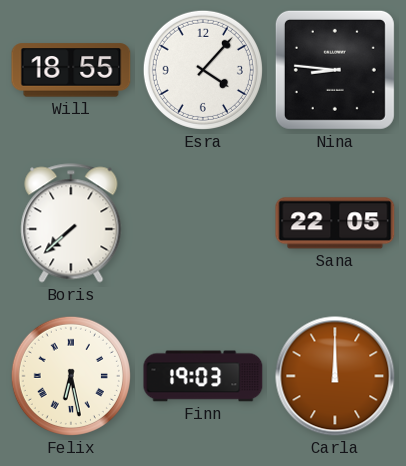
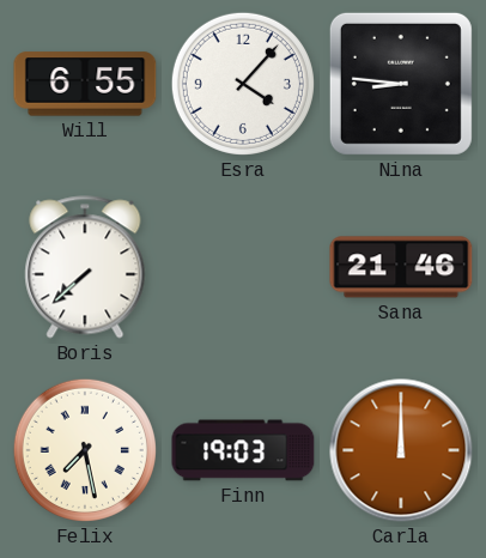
Will: 18:55 -> 6:55
Sana: 22:05 -> 21:46
Felix: 6:28 -> 7:28
